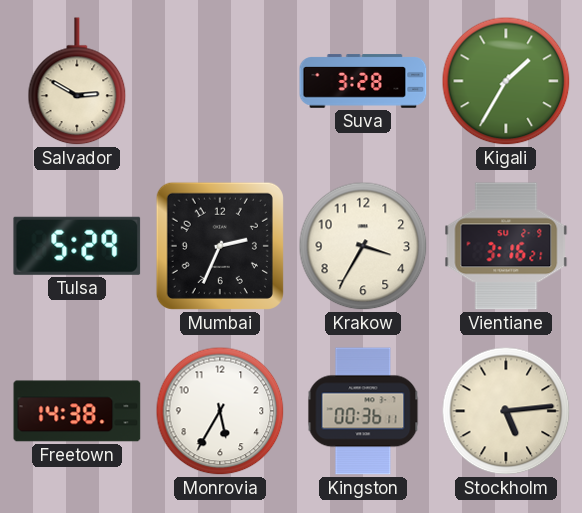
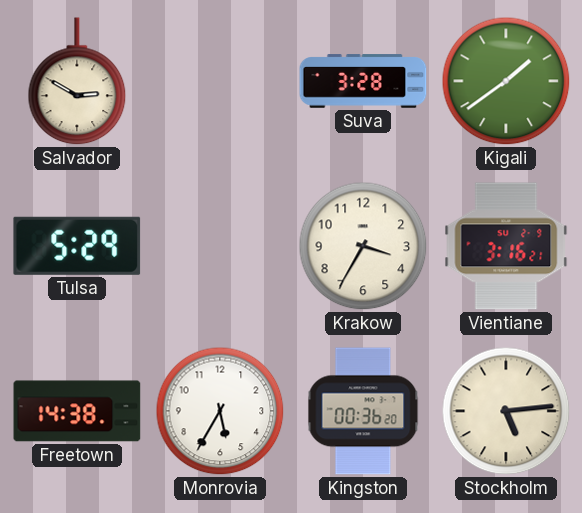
Kigali: 1:35 -> 1:39
Mumbai: 2:34 -> none
Kingston: 00:36:11 -> 00:36:20
